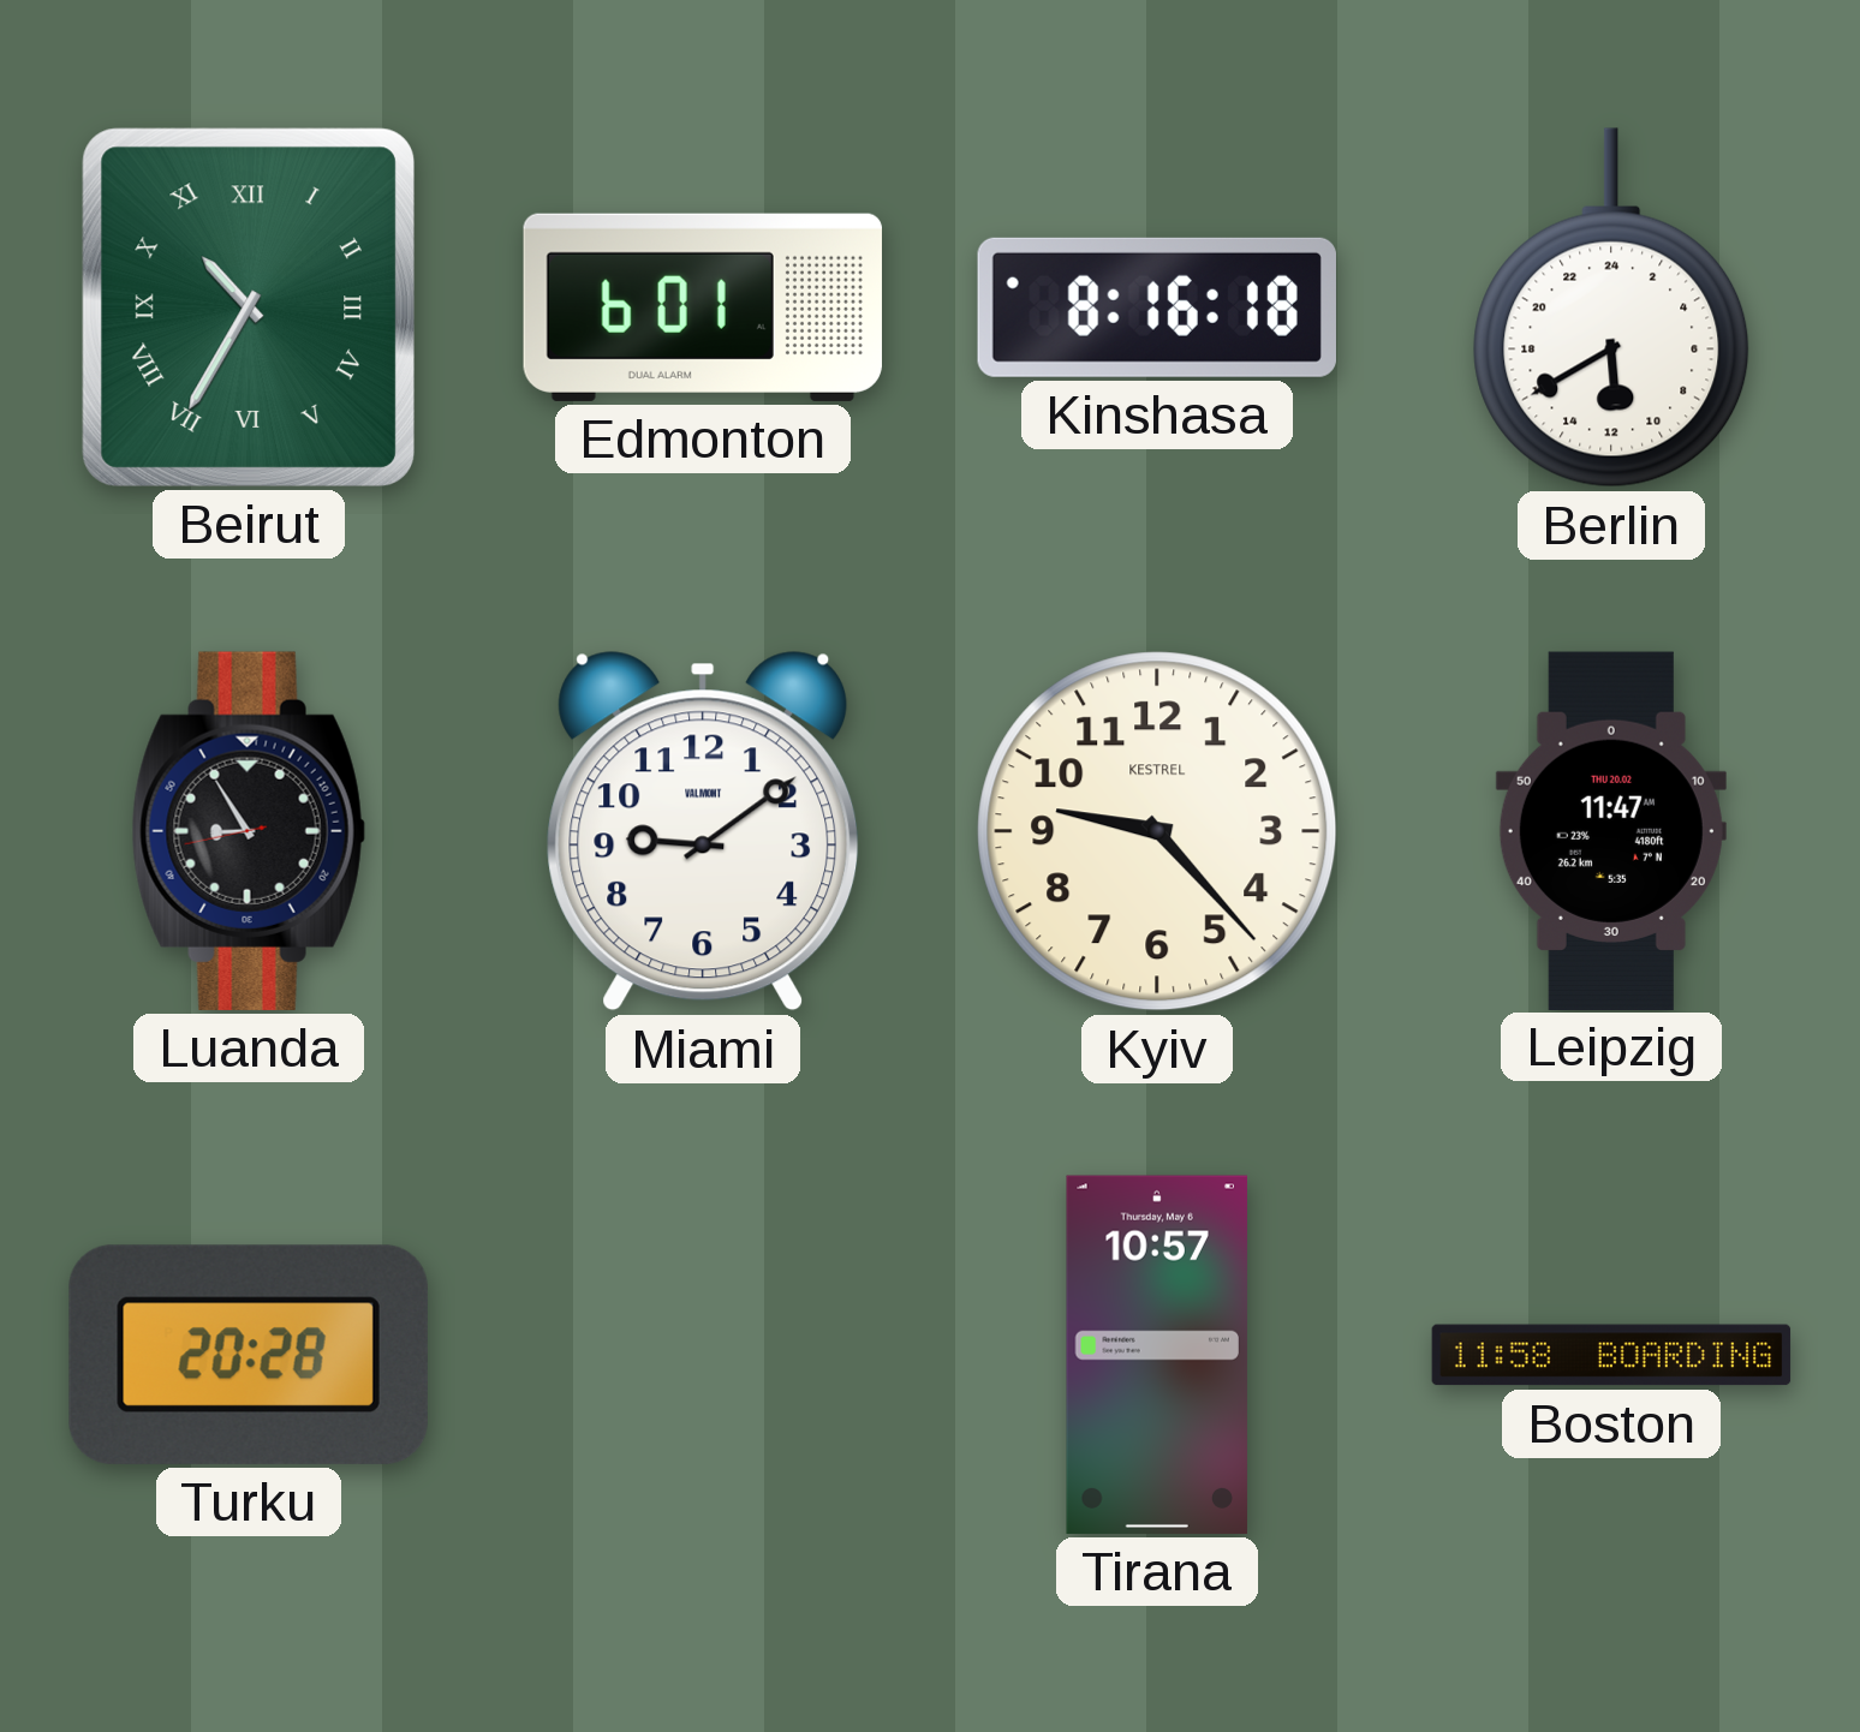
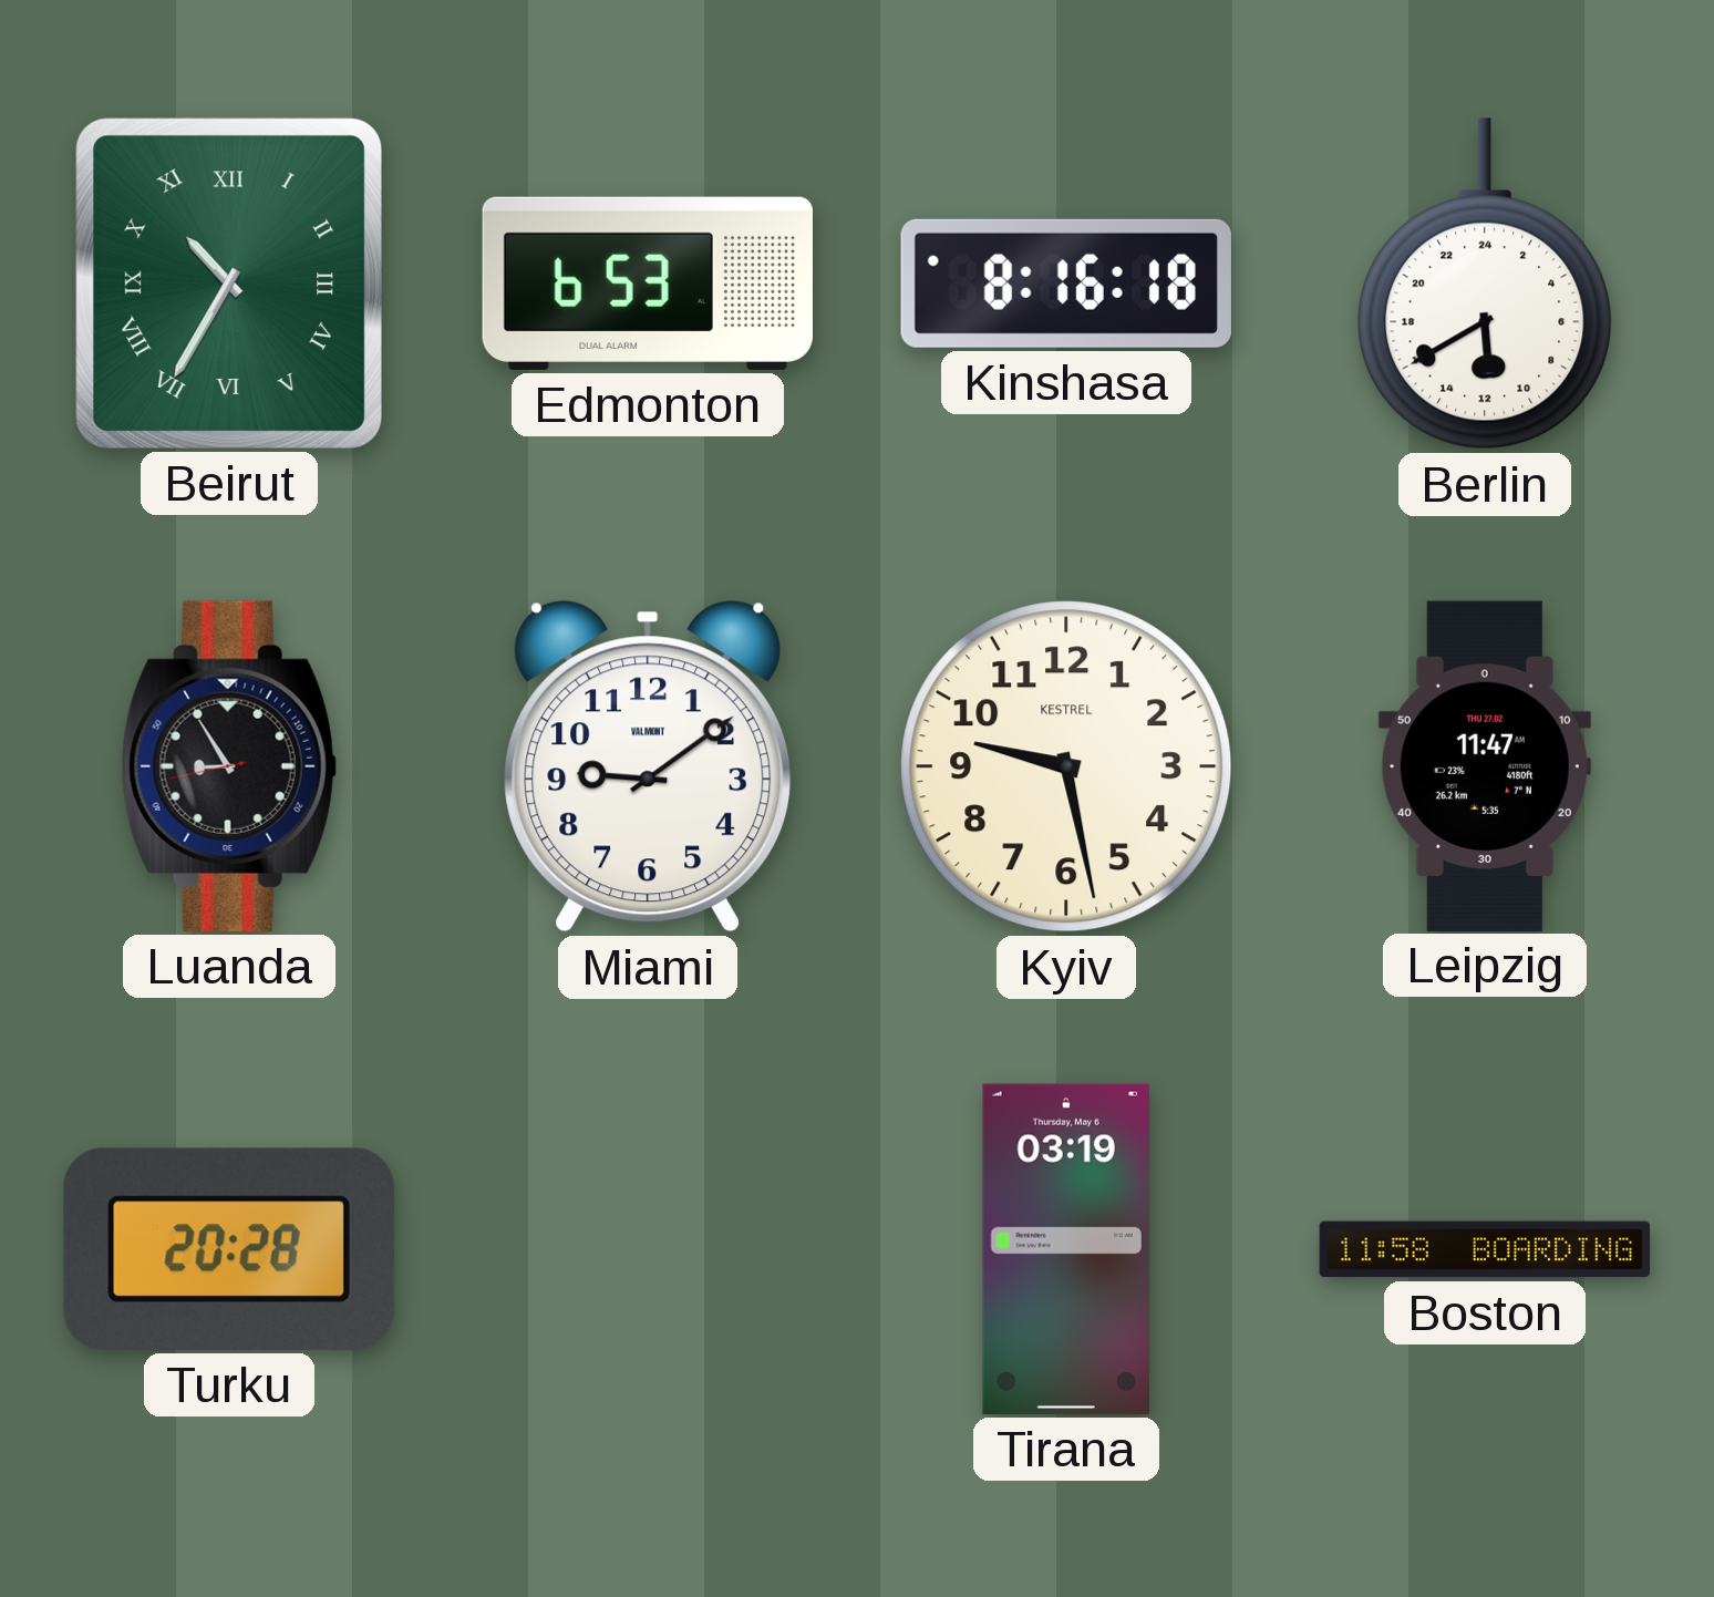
Edmonton: 6:01 -> 6:53
Kyiv: 9:23 -> 9:28
Leipzig date: THU 20.02 -> THU 27.02
Tirana: 10:57 -> 03:19
